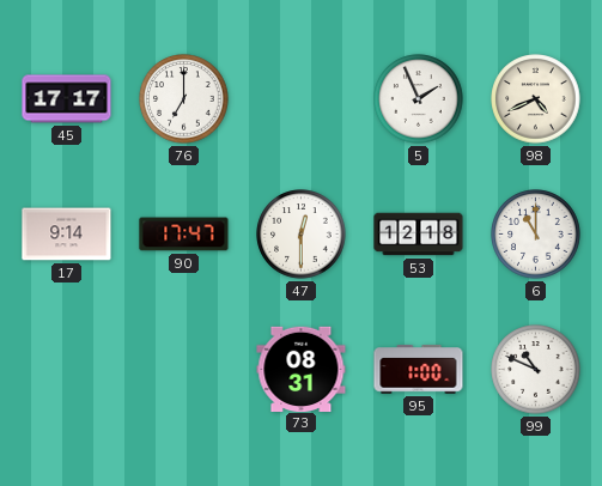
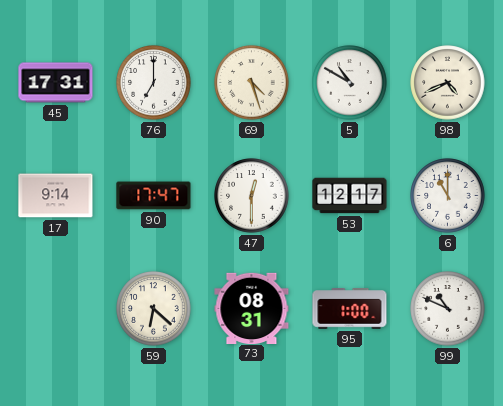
45: 17:17 -> 17:31
69: none -> 4:27
5: 1:56 -> 10:50
53: 12:18 -> 12:17
59: none -> 6:22
